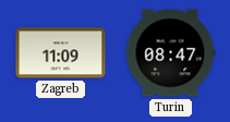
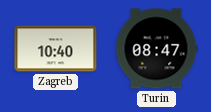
Zagreb: 11:09 -> 10:40
